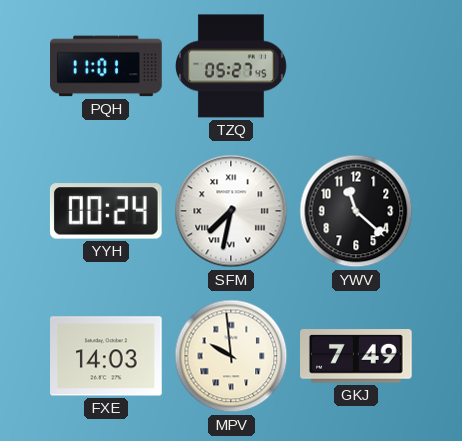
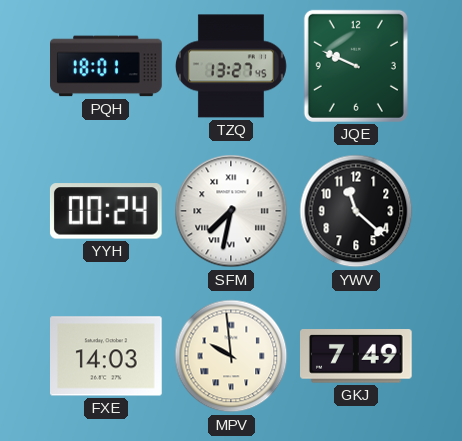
PQH: 11:01 -> 18:01
TZQ: 05:27 -> 13:27
JQE: none -> 9:49
